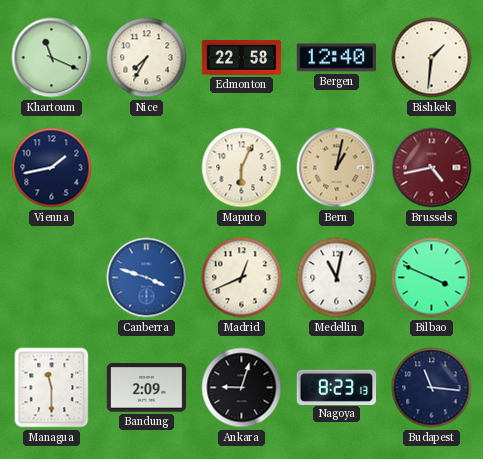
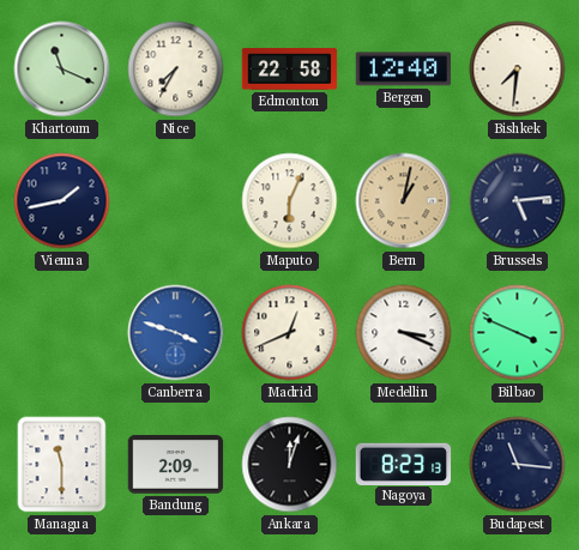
Bishkek: 1:31 -> 7:31
Brussels: 4:43 -> 5:14
Brussels dial: burgundy -> navy
Medellin: 11:02 -> 3:19
Ankara: 9:03 -> 12:03
